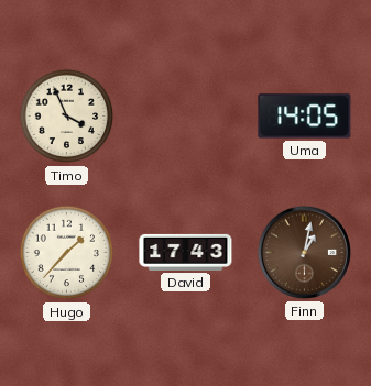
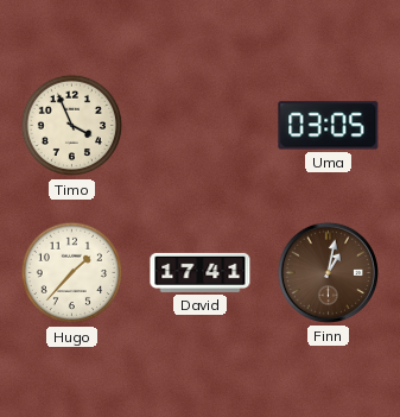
Uma: 14:05 -> 03:05
David: 17:43 -> 17:41
